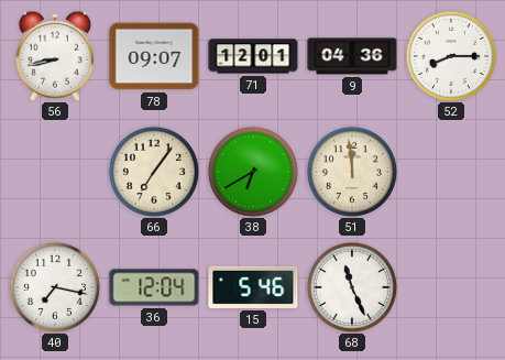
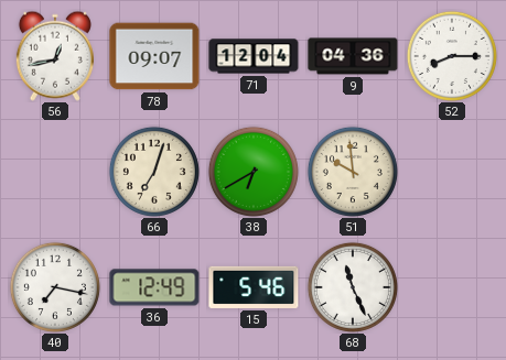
56: 8:43 -> 12:43
71: 12:01 -> 12:04
66: 7:06 -> 7:03
51: 11:59 -> 9:59
36: 12:04 -> 12:49
